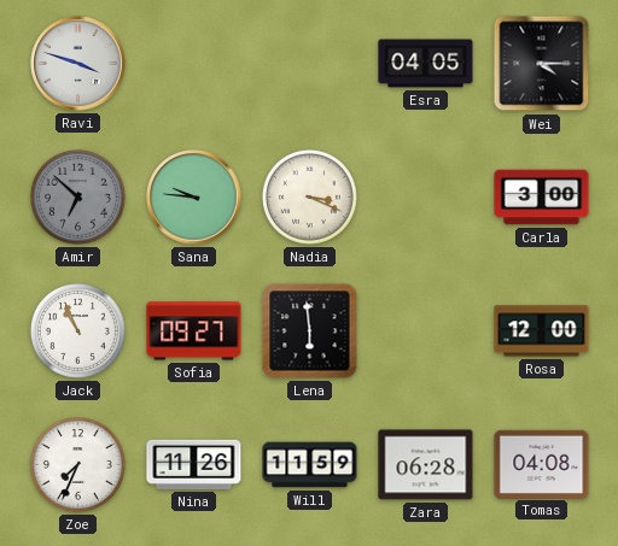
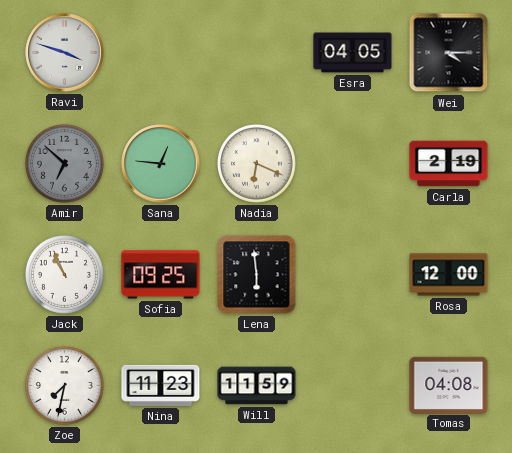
Sana: 9:46 -> 12:46
Nadia: 3:19 -> 6:19
Carla: 3:00 -> 2:19
Sofia: 09:27 -> 09:25
Zoe: 7:34 -> 7:32
Nina: 11:26 -> 11:23
Zara: 06:28 -> none
